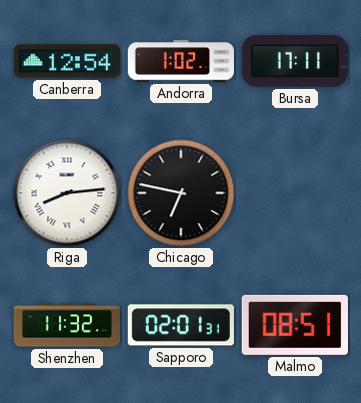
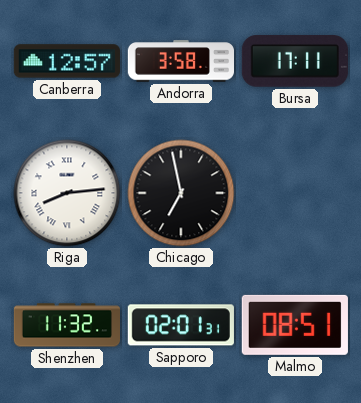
Canberra: 12:54 -> 12:57
Andorra: 1:02 -> 3:58
Chicago: 6:47 -> 6:58
